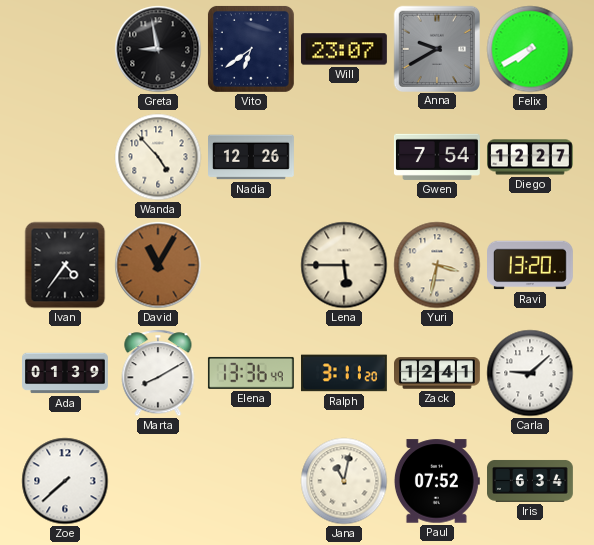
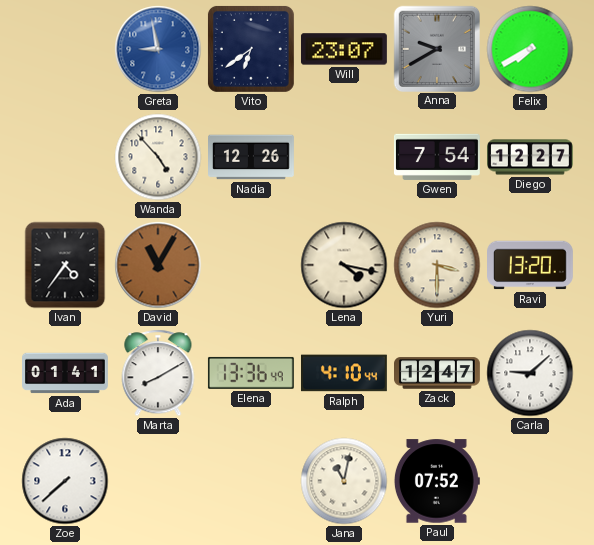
Greta dial: black -> blue
Lena: 5:45 -> 4:17
Yuri: 3:32 -> 3:30
Ada: 01:39 -> 01:41
Ralph: 3:11 -> 4:10
Zack: 12:41 -> 12:47
Iris: 6:34 -> none
